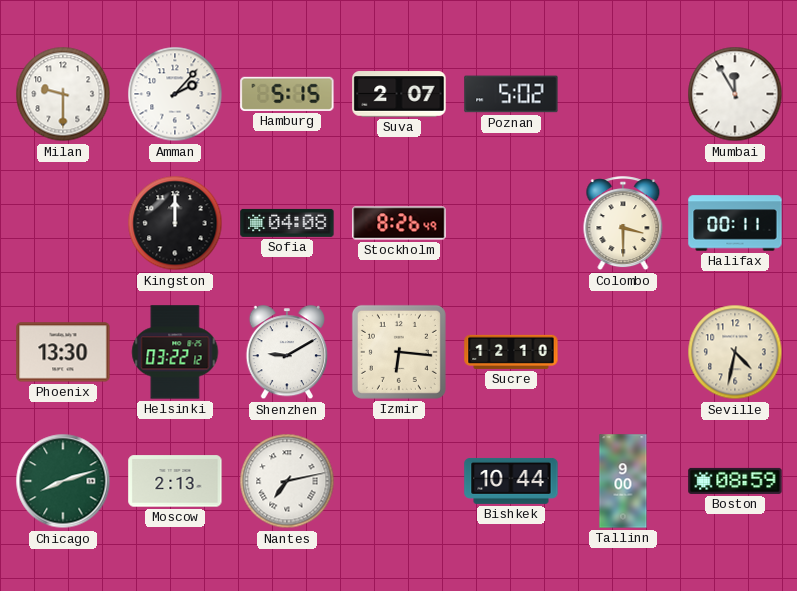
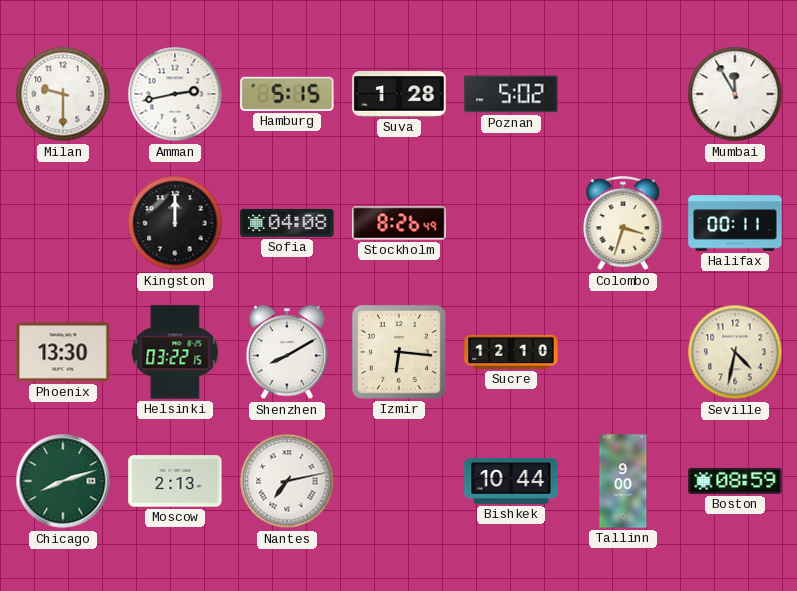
Amman: 2:07 -> 2:43
Suva: 2:07 -> 1:28
Colombo: 3:30 -> 3:33
Helsinki: 03:22:12 -> 03:22:15
Shenzhen: 9:10 -> 8:10
